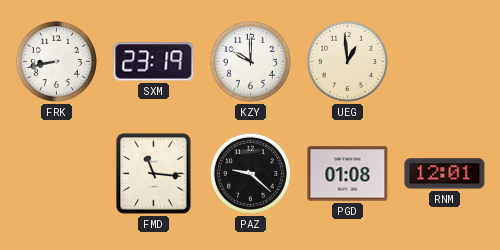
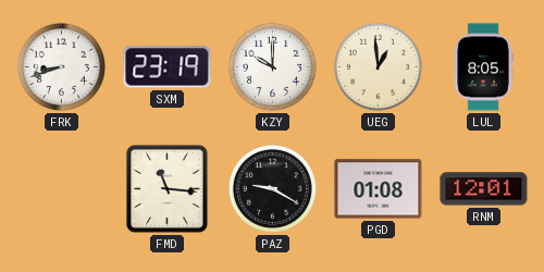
FRK: 8:43 -> 8:42
LUL: none -> 8:05
PAZ: 9:22 -> 9:20
